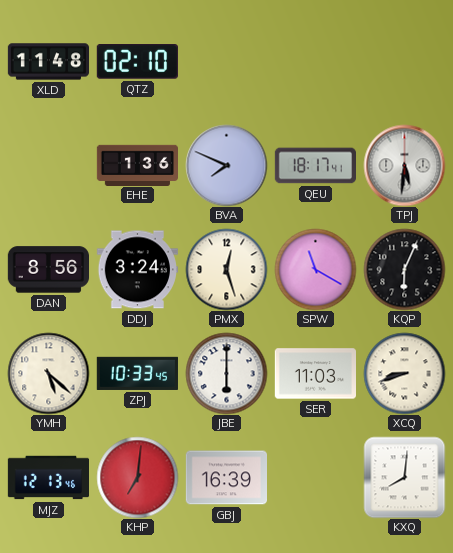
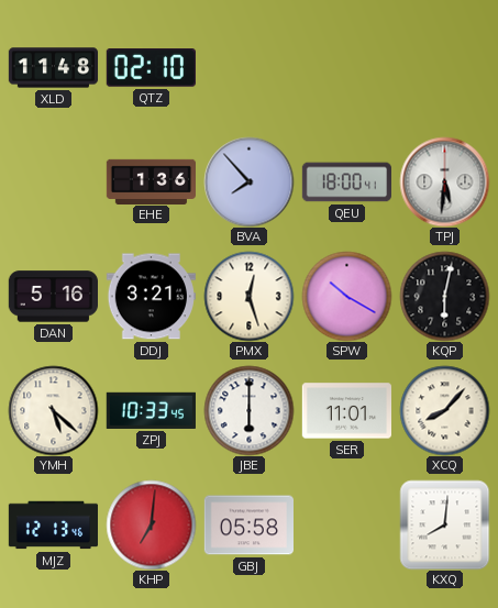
BVA: 7:49 -> 7:53
QEU: 18:17 -> 18:00
DAN: 8:56 -> 5:16
DDJ: 3:24 -> 3:21
SPW: 11:20 -> 10:20
KQP: 6:04 -> 6:02
SER: 11:03 -> 11:01
XCQ: 8:42 -> 8:07
GBJ: 16:39 -> 05:58
